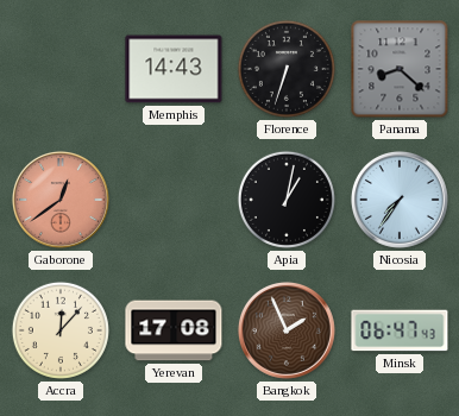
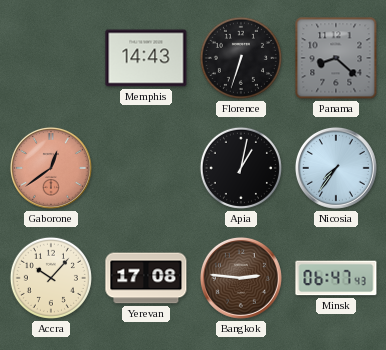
Accra: 12:07 -> 10:07
Bangkok: 1:56 -> 2:46
